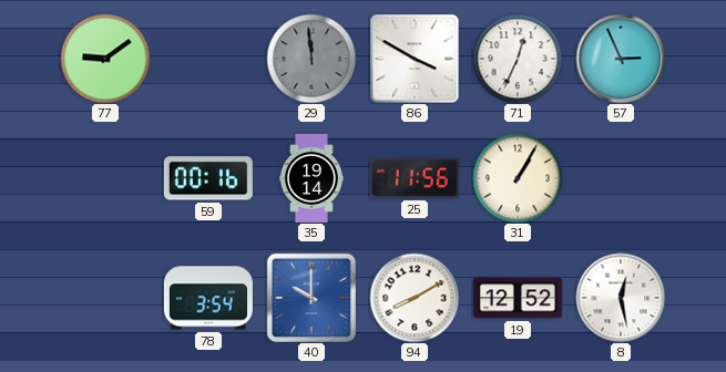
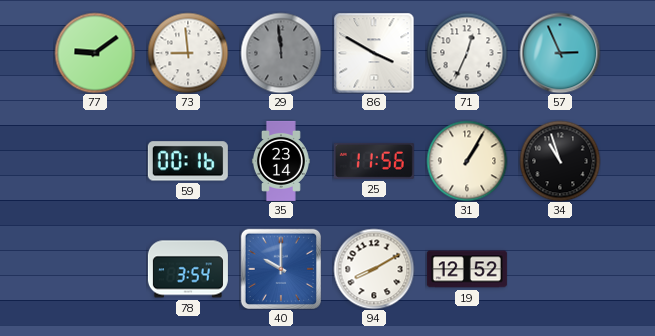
73: none -> 8:59
35: 19:14 -> 23:14
34: none -> 10:57
8: 12:28 -> none
